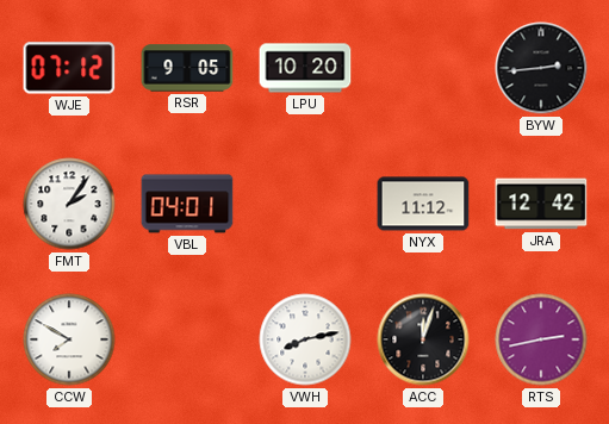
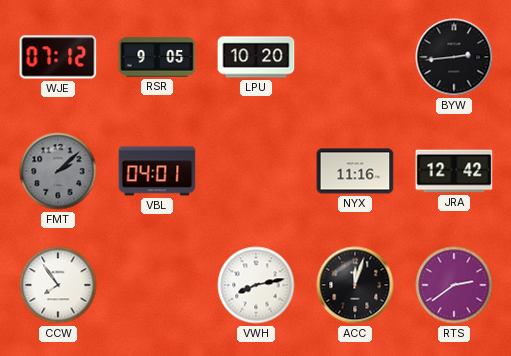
FMT: 2:06 -> 2:08
FMT dial: white -> grey
NYX: 11:12 -> 11:16
CCW: 7:50 -> 7:54
RTS: 2:43 -> 2:39
